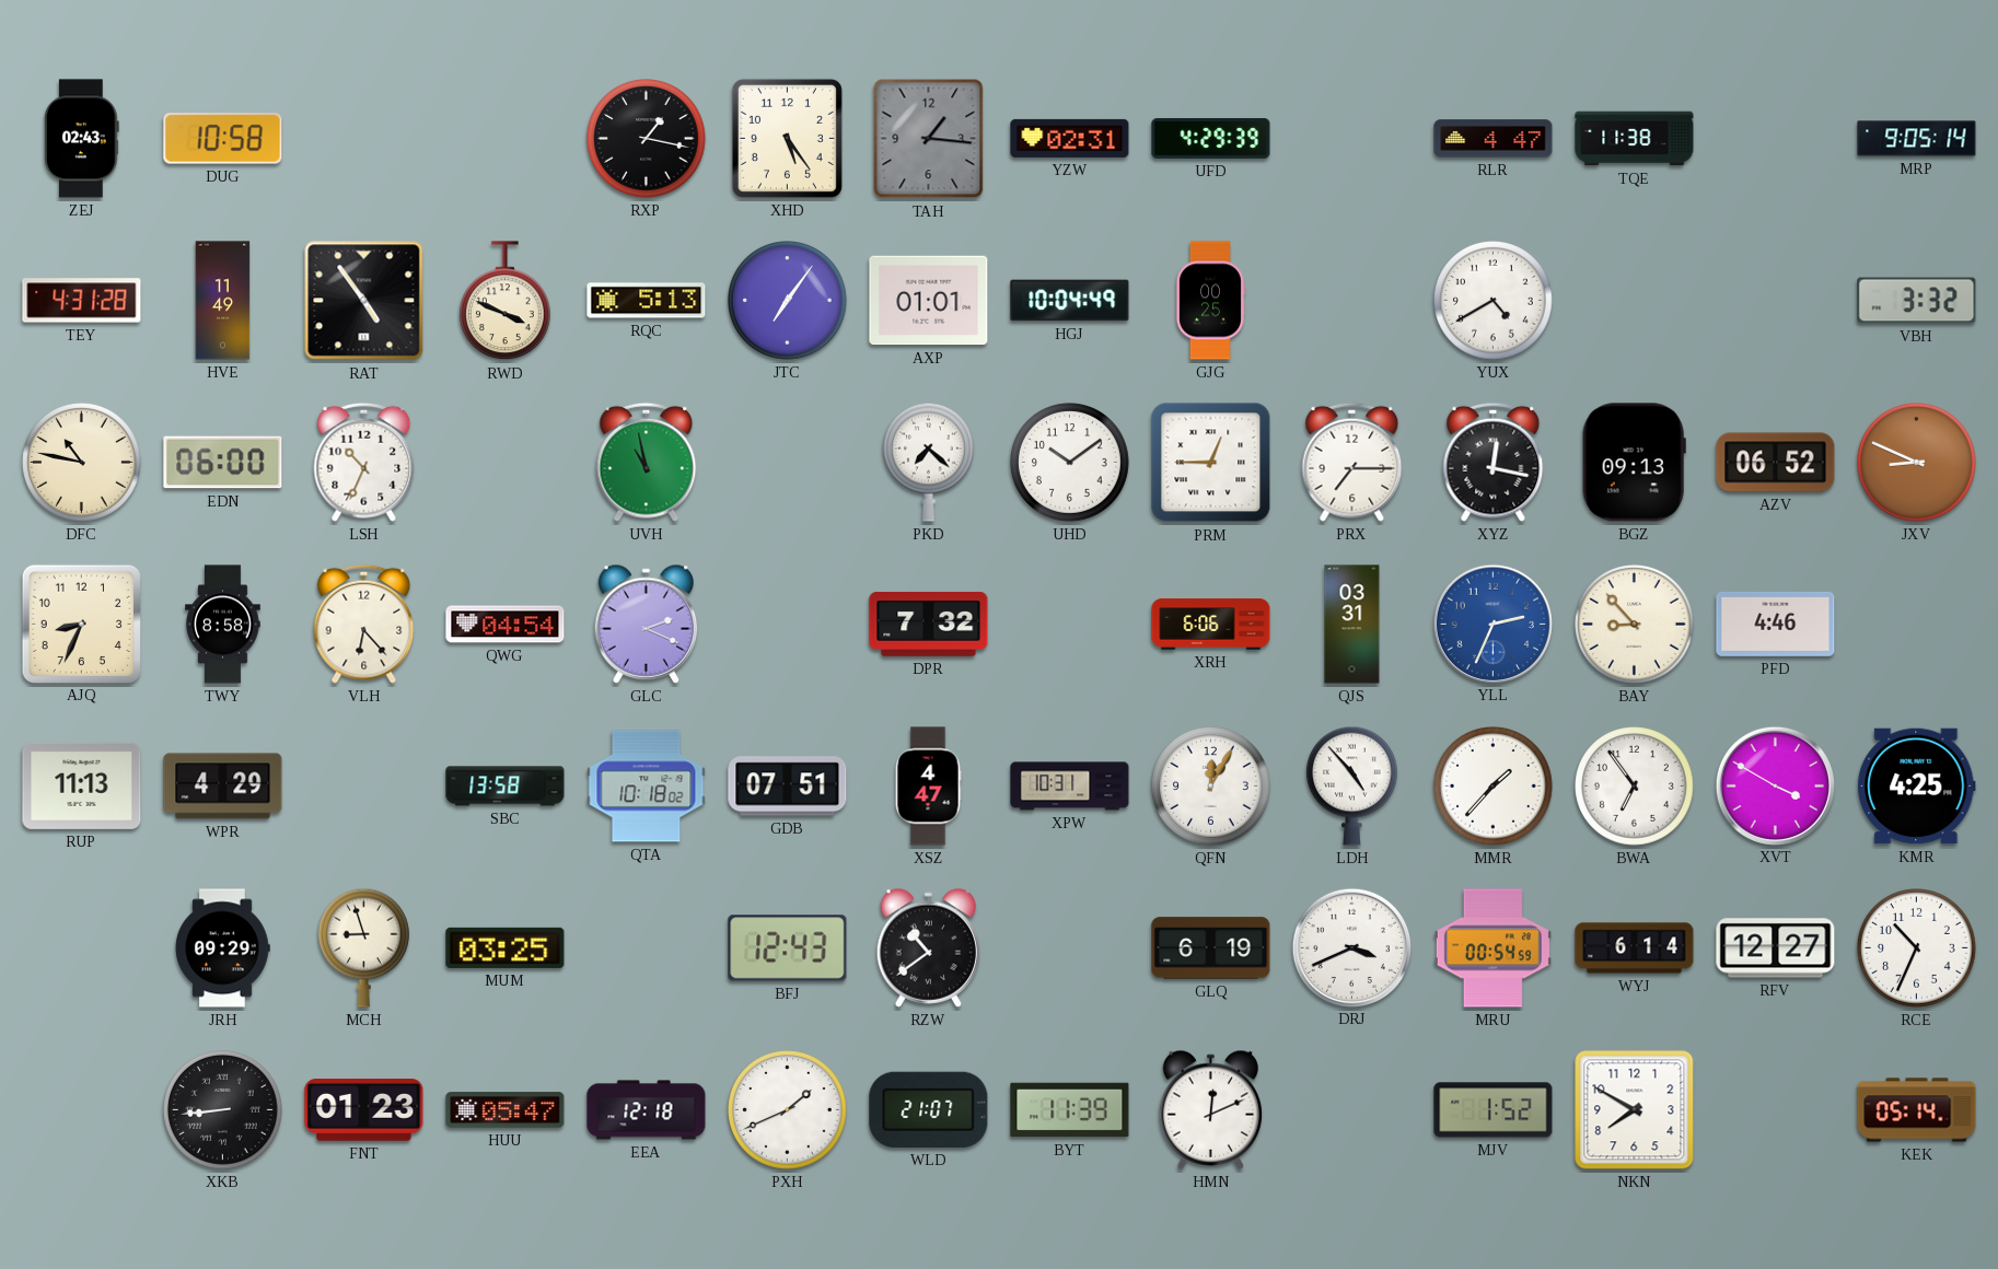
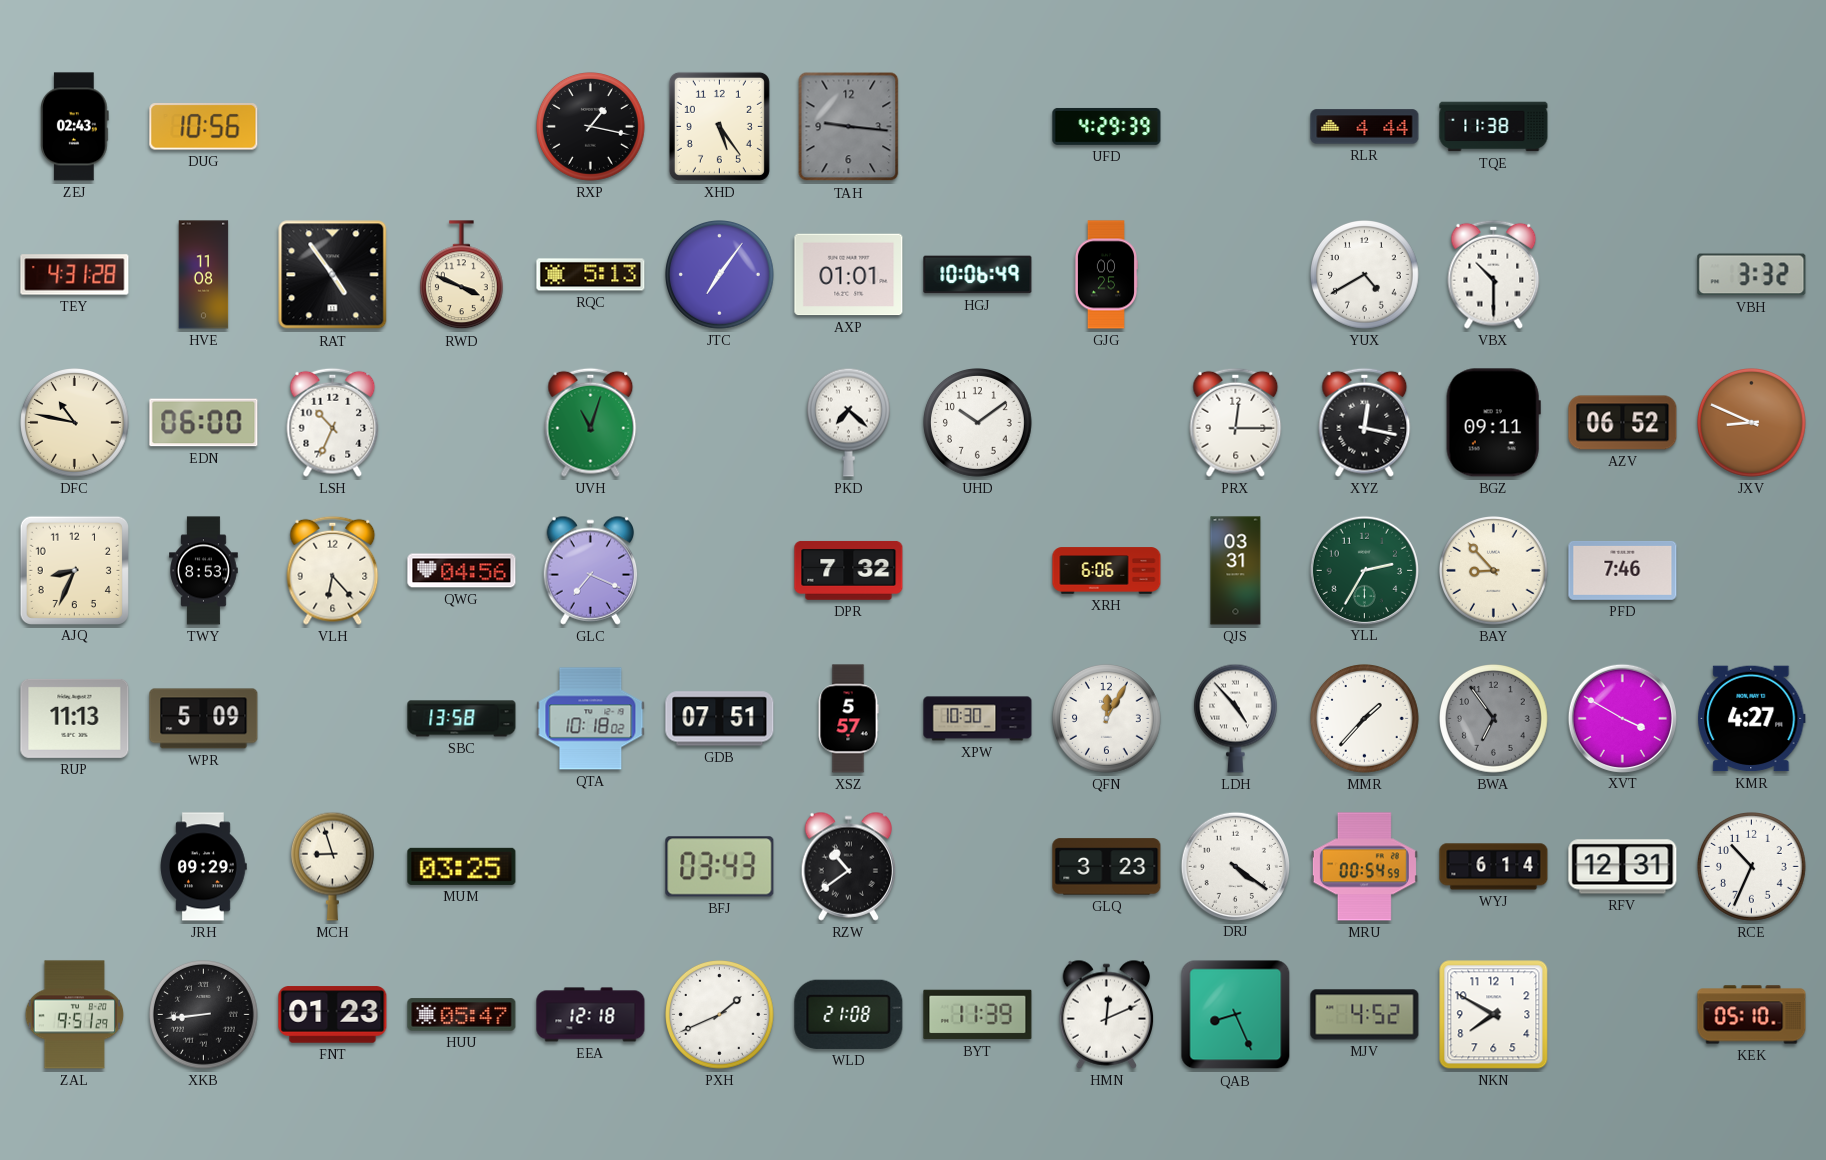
DUG: 10:58 -> 10:56
TAH: 1:16 -> 9:16
YZW: 02:31 -> none
RLR: 4:47 -> 4:44
MRP: 9:05 -> none
HVE: 11:49 -> 11:08
HGJ: 10:04 -> 10:06
VBX: none -> 10:30
UVH: 10:58 -> 11:03
PRM: 12:45 -> none
PRX: 7:15 -> 12:15
BGZ: 09:13 -> 09:11
TWY: 8:58 -> 8:53
QWG: 04:54 -> 04:56
GLC: 2:19 -> 7:19
YLL: 2:34 -> 2:35
YLL dial: blue -> green
PFD: 4:46 -> 7:46
WPR: 4:29 -> 5:09
XSZ: 4:47 -> 5:57
XPW: 10:31 -> 10:30
BWA dial: white -> grey
KMR: 4:25 -> 4:27
BFJ: 12:43 -> 03:43
GLQ: 6:19 -> 3:23
DRJ: 3:41 -> 4:21
RFV: 12:27 -> 12:31
ZAL: none -> 9:51
WLD: 21:07 -> 21:08
QAB: none -> 8:26
MJV: 1:52 -> 4:52
KEK: 05:14 -> 05:10
